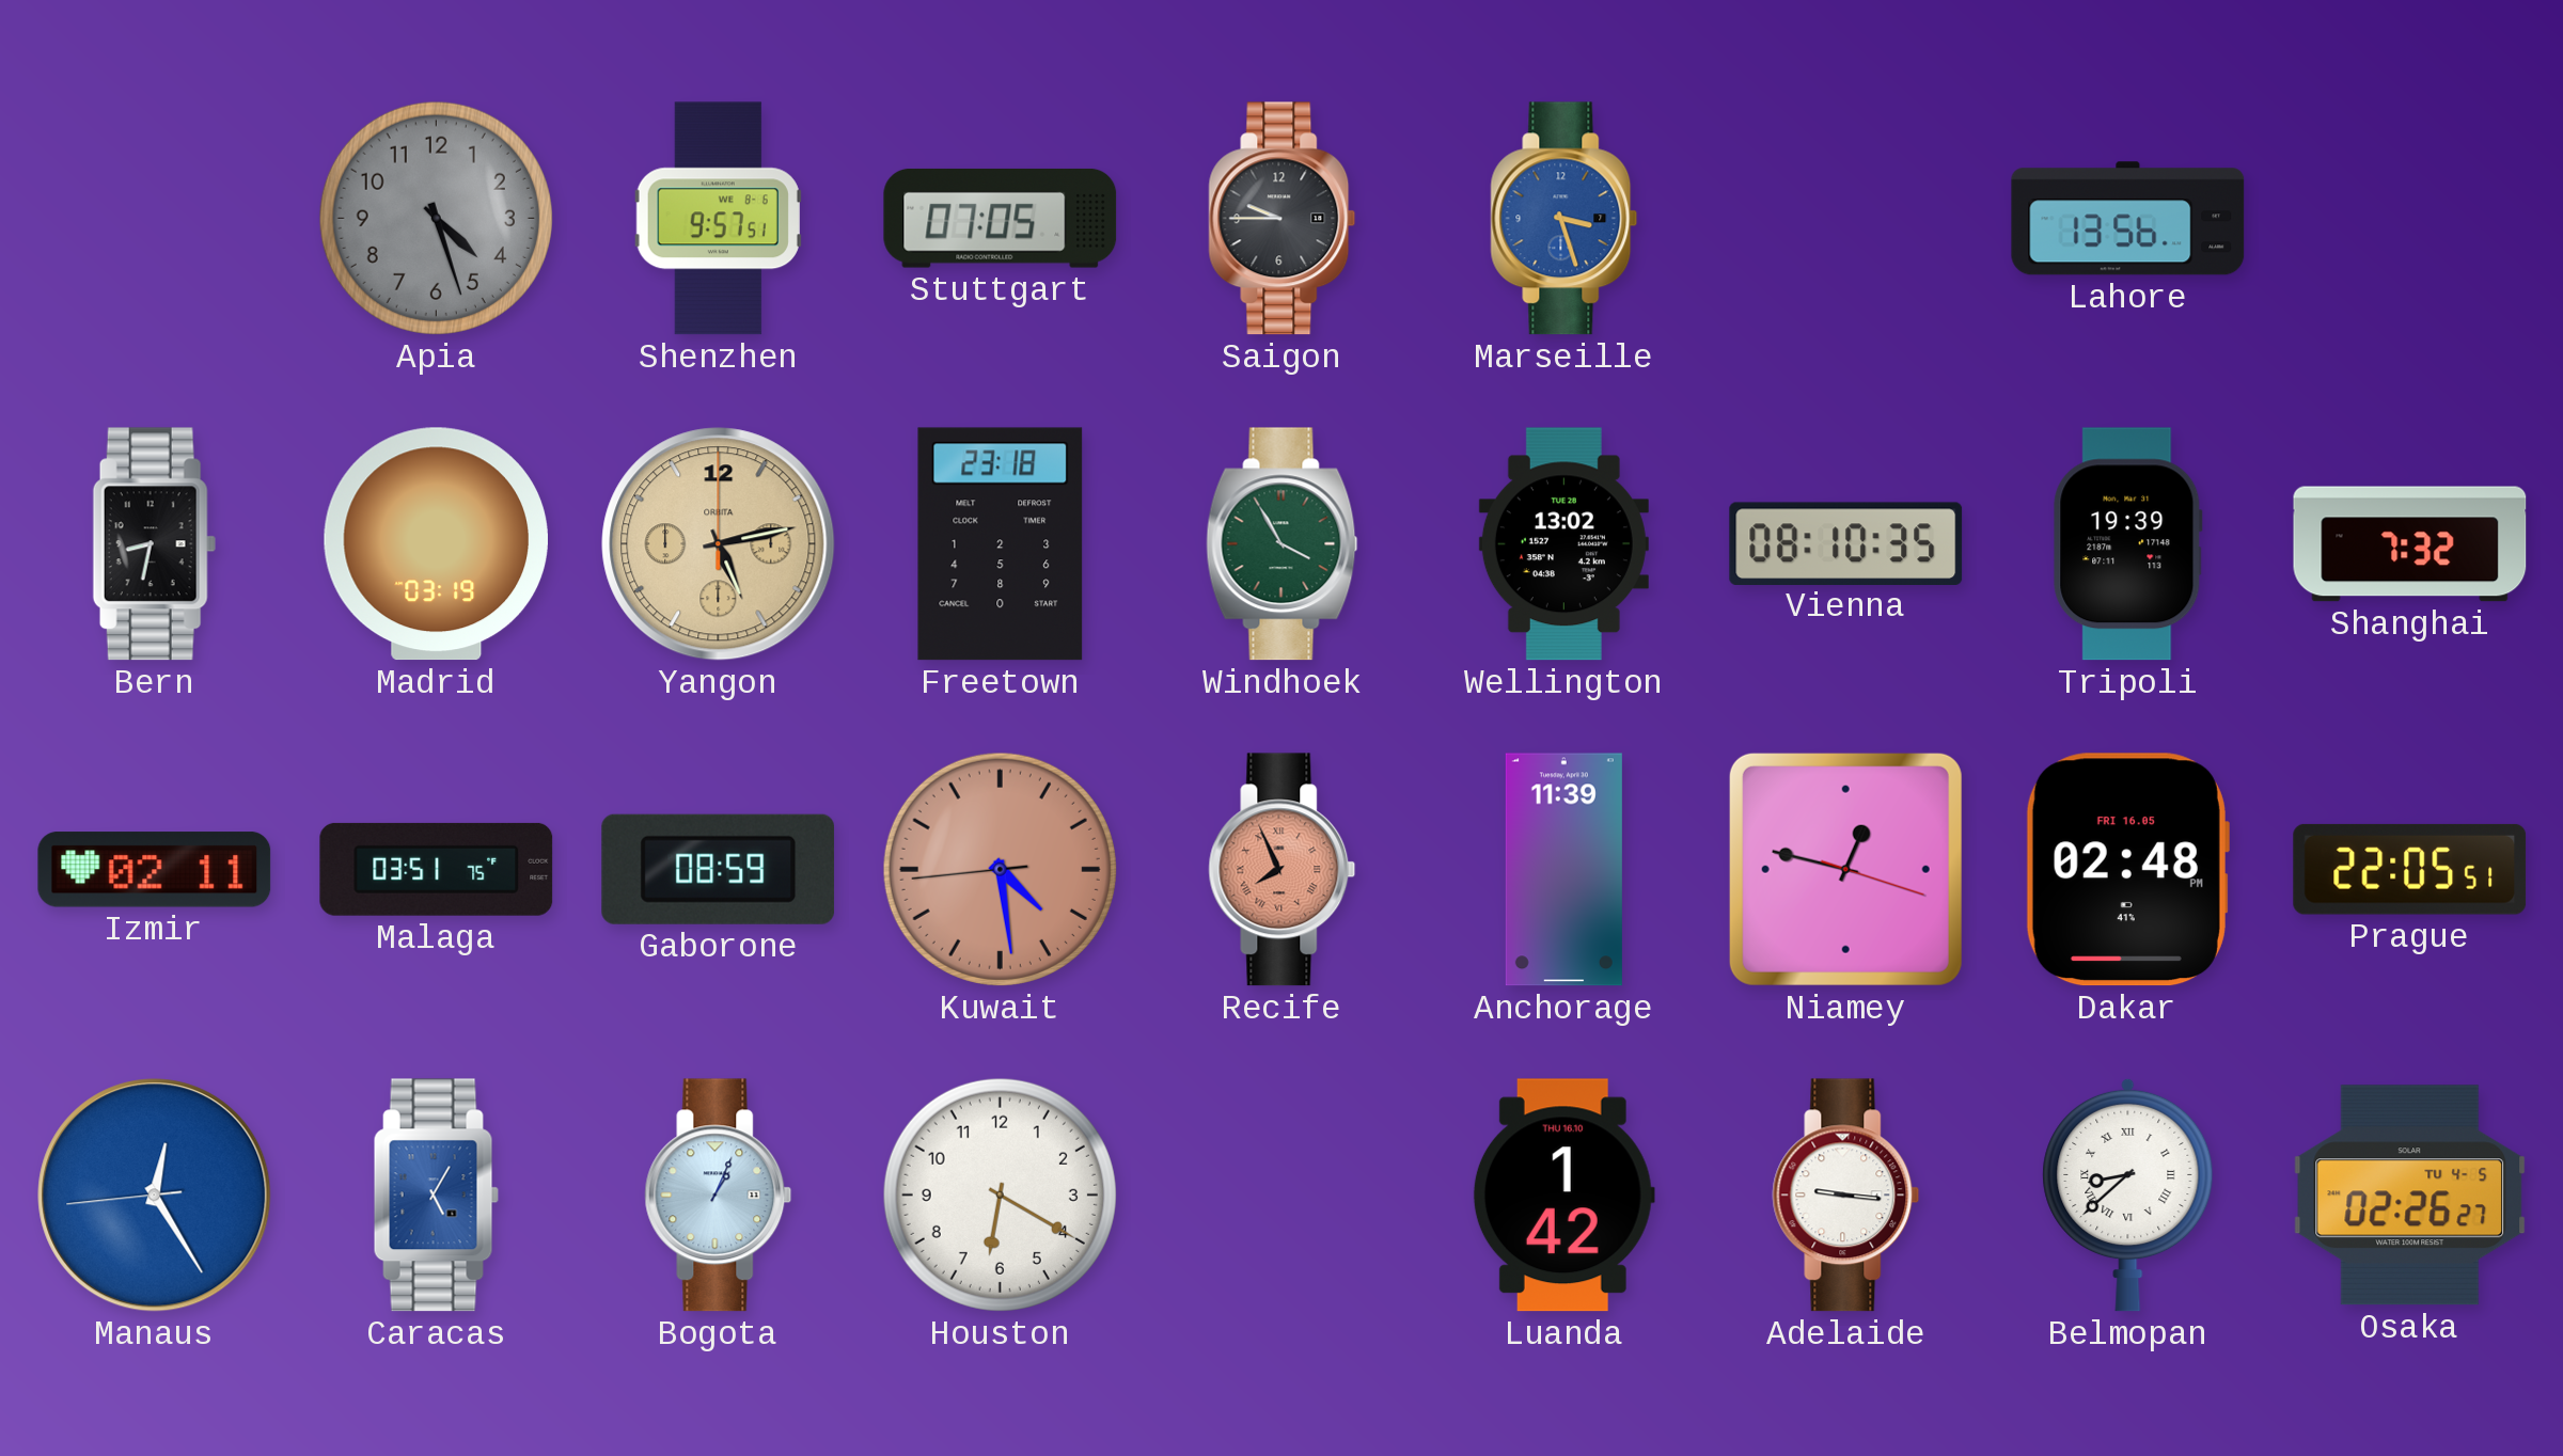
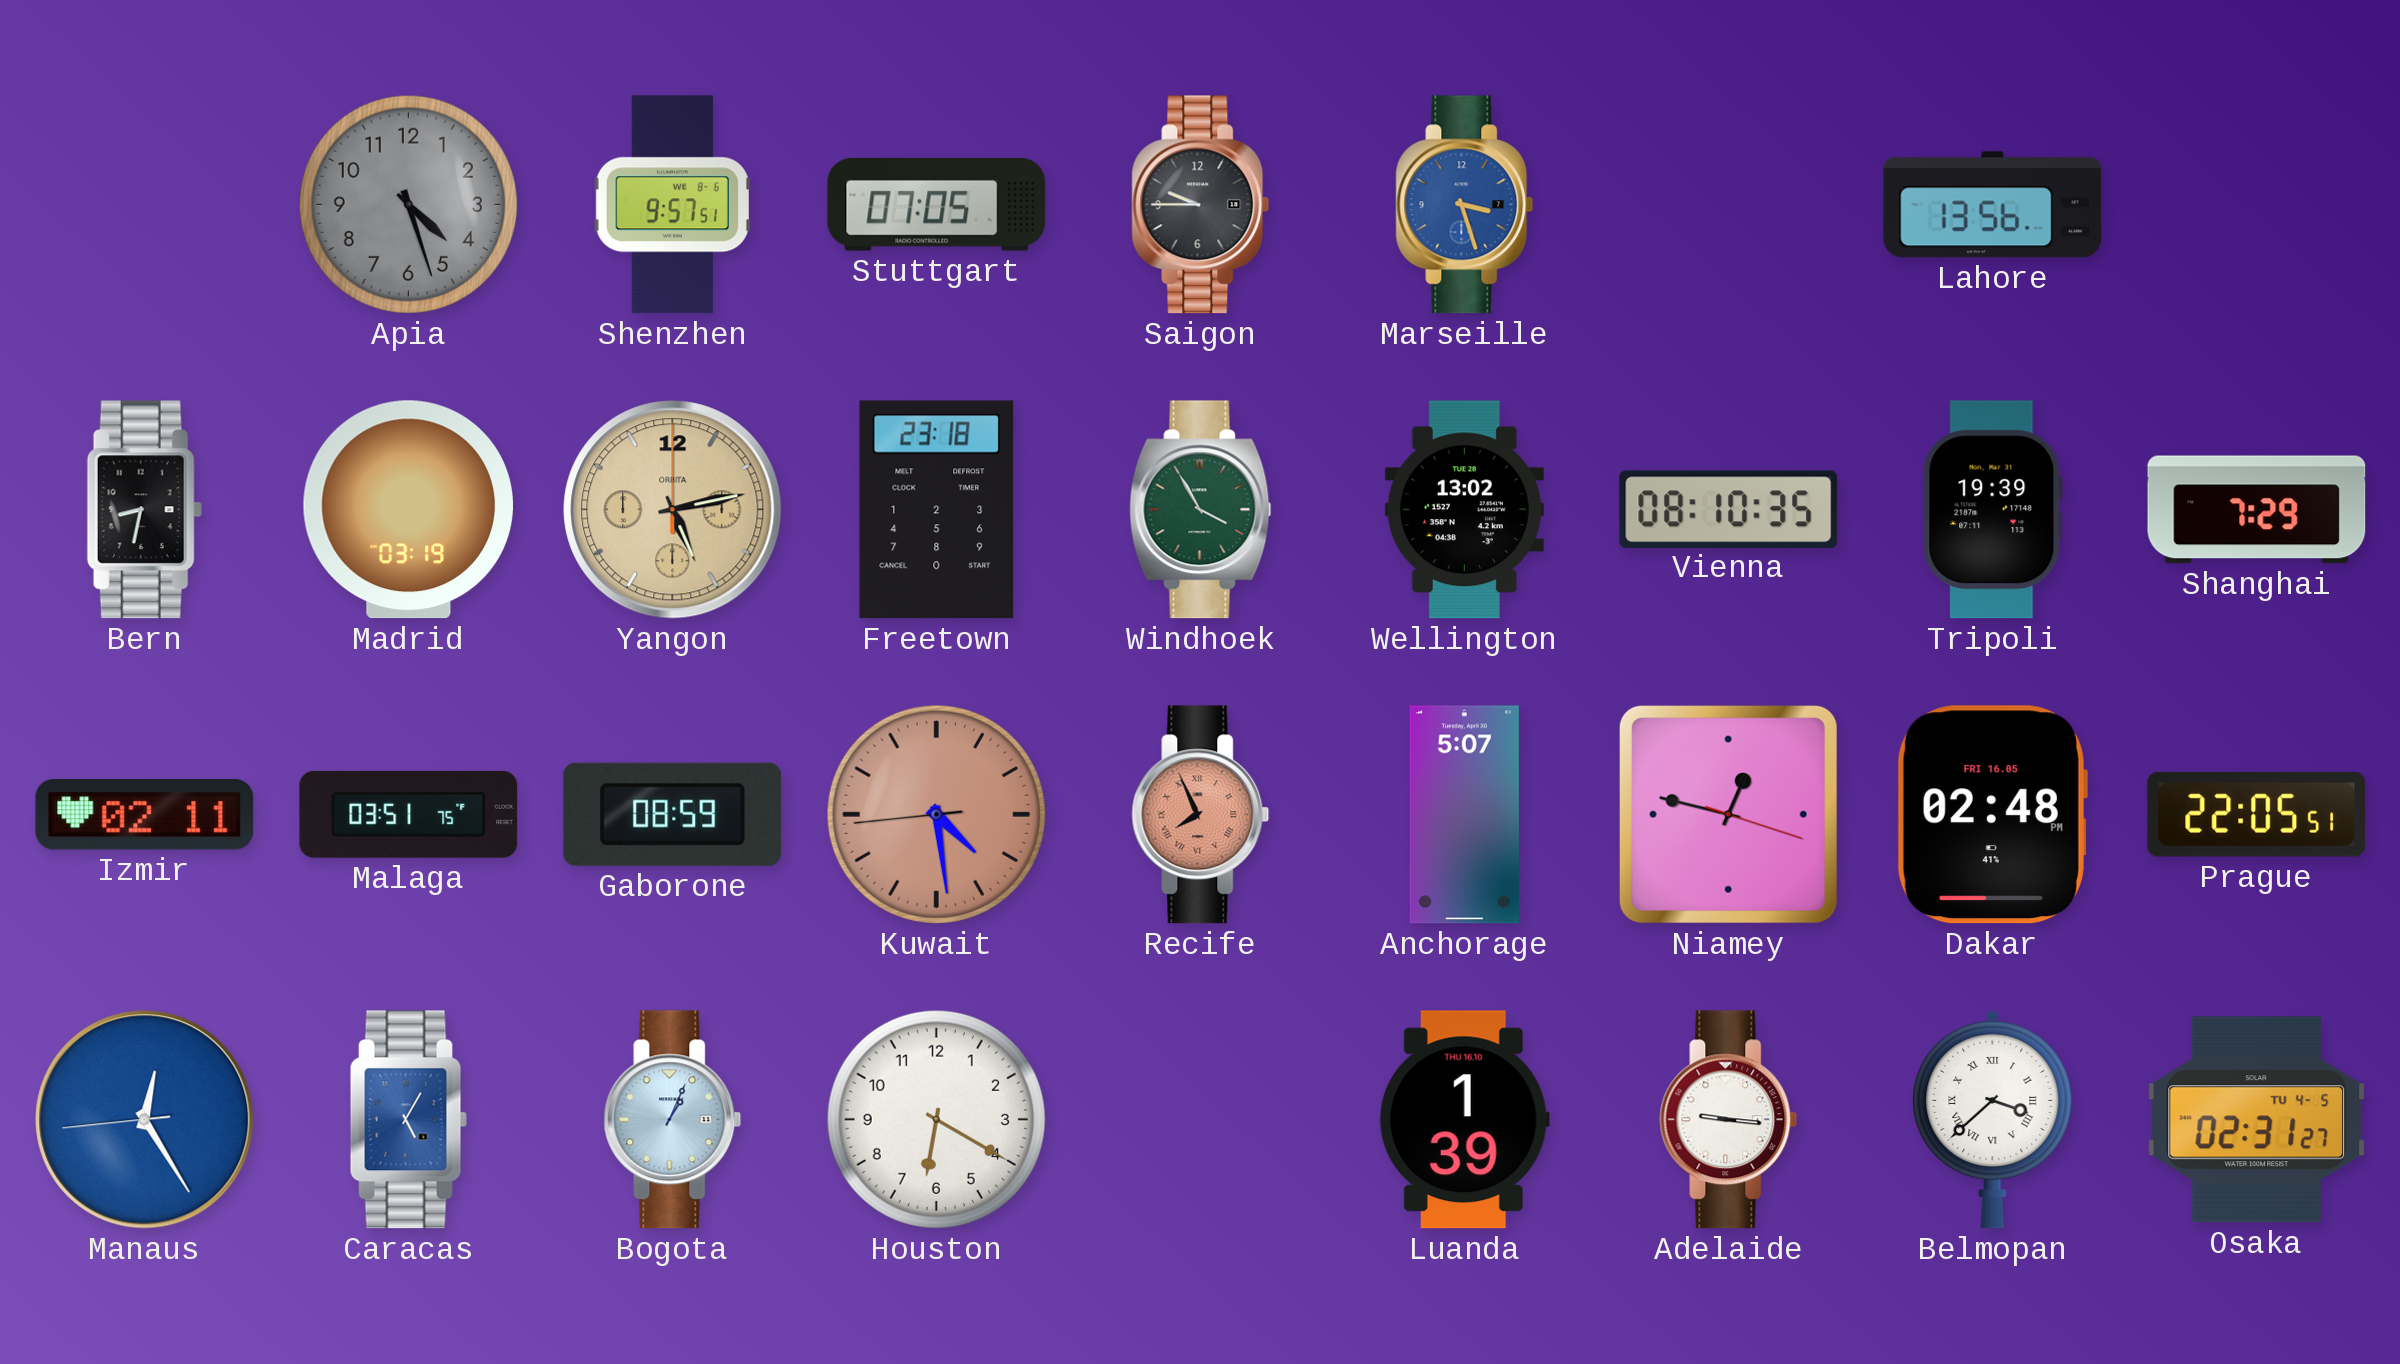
Shanghai: 7:32 -> 7:29
Anchorage: 11:39 -> 5:07
Luanda: 1:42 -> 1:39
Belmopan: 8:38 -> 3:38
Osaka: 02:26 -> 02:31
